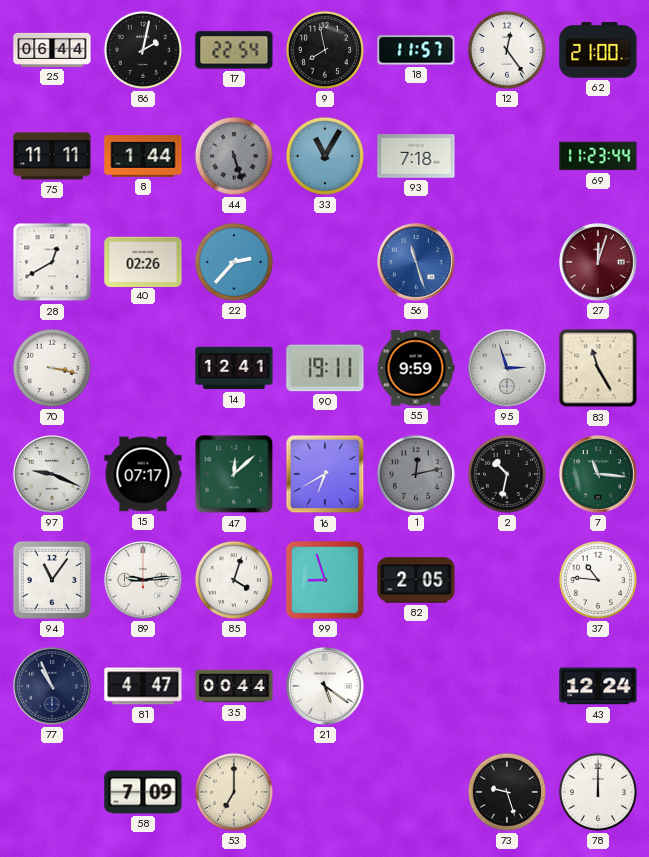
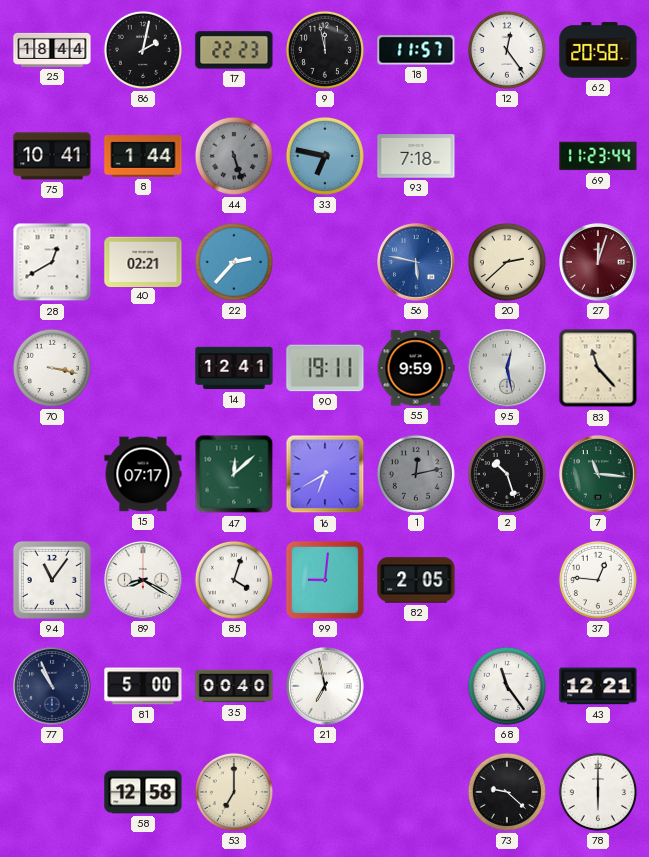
25: 06:44 -> 18:44
17: 22:54 -> 22:23
9: 7:58 -> 11:58
62: 21:00 -> 20:58
75: 11:11 -> 10:41
33: 11:05 -> 6:47
40: 02:26 -> 02:21
56: 11:27 -> 5:47
20: none -> 2:38
95: 2:57 -> 12:28
83: 11:25 -> 11:23
97: 9:19 -> none
2: 10:32 -> 10:27
89: 9:14 -> 8:20
99: 8:57 -> 9:01
37: 10:46 -> 12:46
81: 4:47 -> 5:00
35: 00:44 -> 00:40
21: 5:21 -> 6:58
68: none -> 11:24
43: 12:24 -> 12:21
58: 7:09 -> 12:58
73: 9:27 -> 9:22
78: 12:00 -> 6:00
